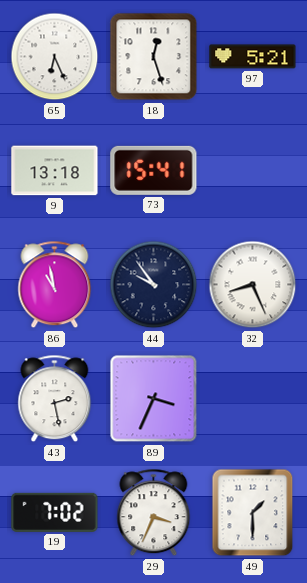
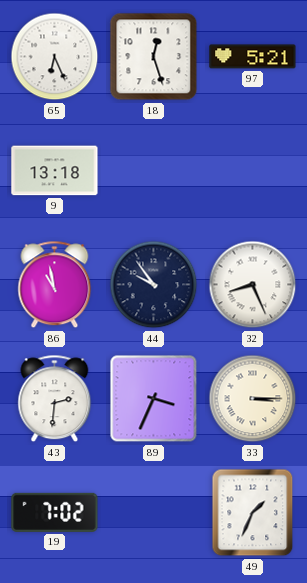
73: 15:41 -> none
43: 2:28 -> 2:31
33: none -> 3:15
29: 3:34 -> none
49: 1:30 -> 1:34
